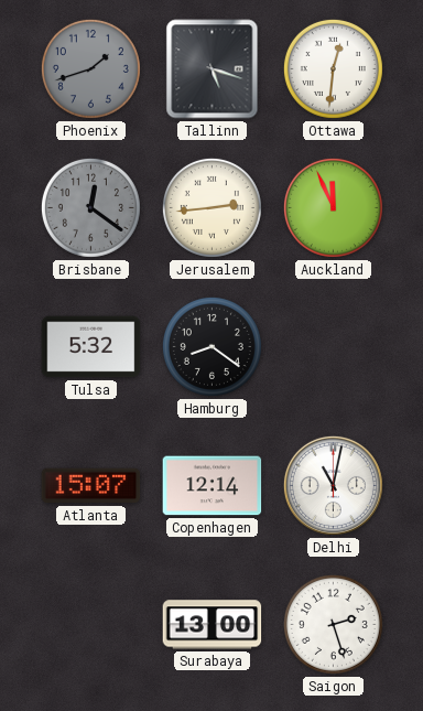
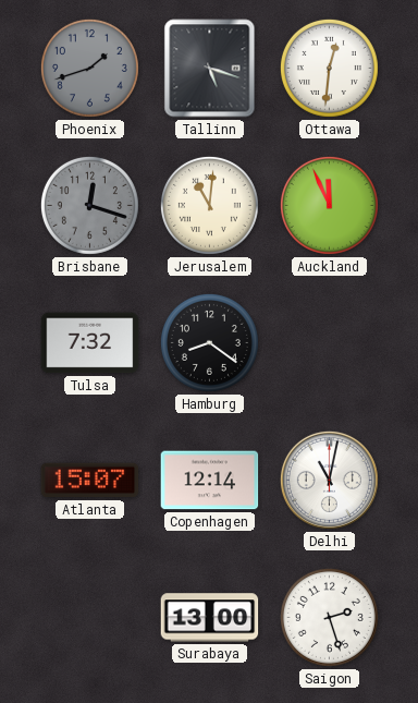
Brisbane: 12:21 -> 12:18
Jerusalem: 2:44 -> 11:01
Tulsa: 5:32 -> 7:32
